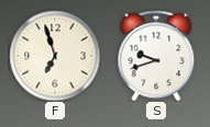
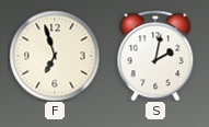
S: 9:42 -> 2:02
